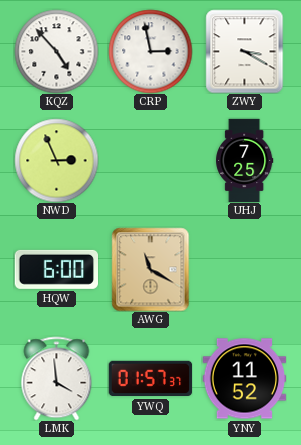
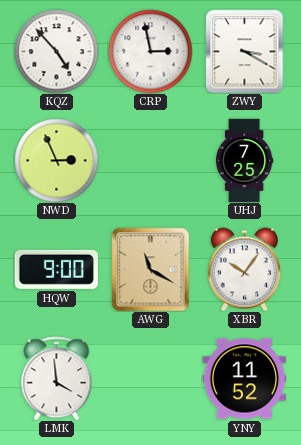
HQW: 6:00 -> 9:00
XBR: none -> 10:06
YWQ: 01:57 -> none
